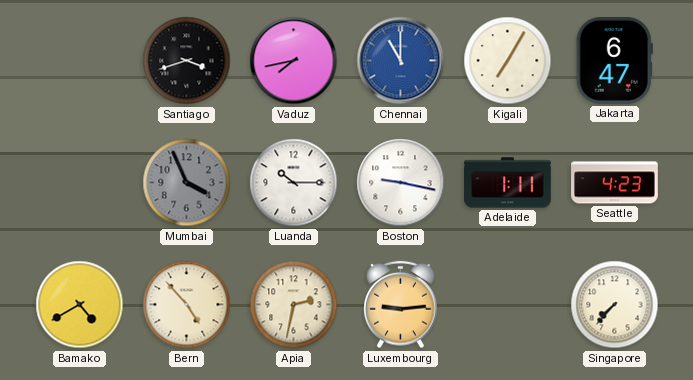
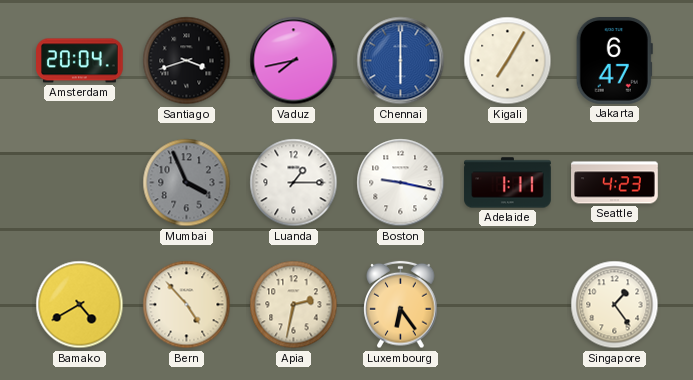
Amsterdam: none -> 20:04
Chennai: 11:00 -> 6:00
Luanda: 10:15 -> 1:15
Luxembourg: 9:14 -> 6:24
Singapore: 7:37 -> 1:24
